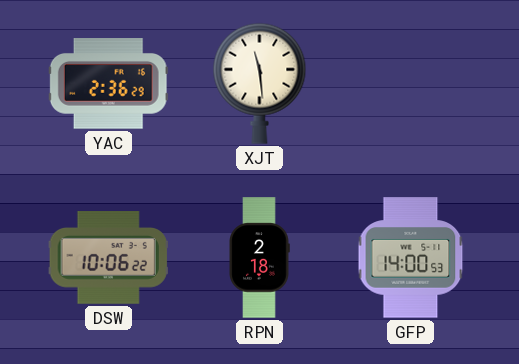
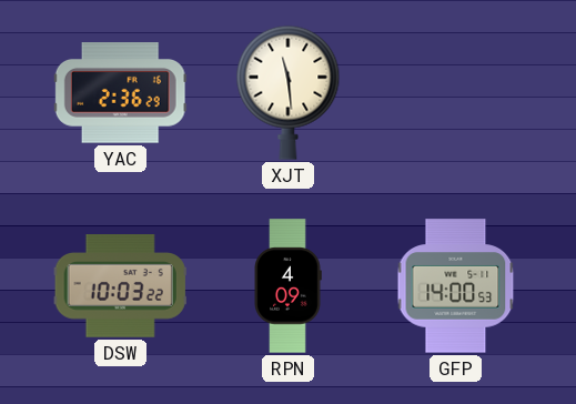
DSW: 10:06 -> 10:03
RPN: 2:18 -> 4:09
